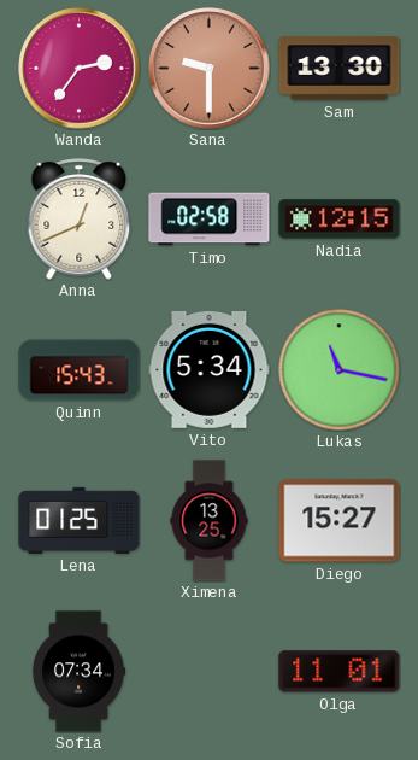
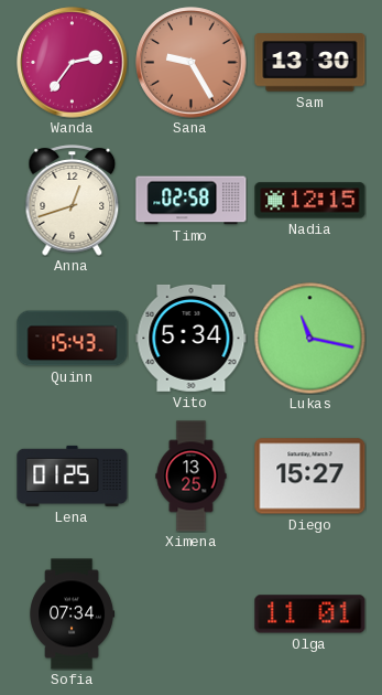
Sana: 9:30 -> 9:25
Anna: 12:41 -> 12:42
